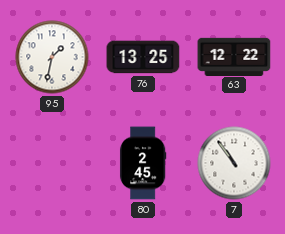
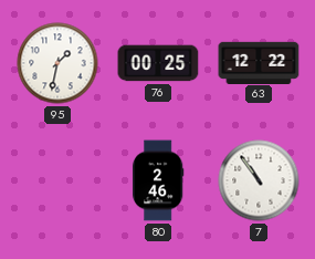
76: 13:25 -> 00:25
80: 2:45 -> 2:46
